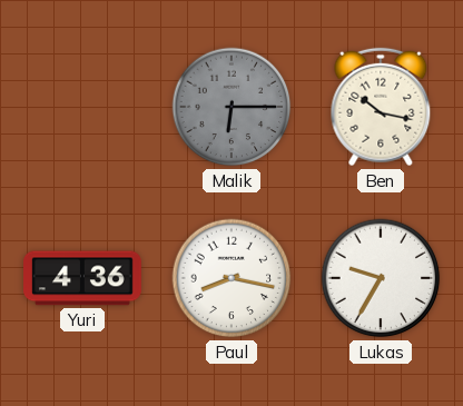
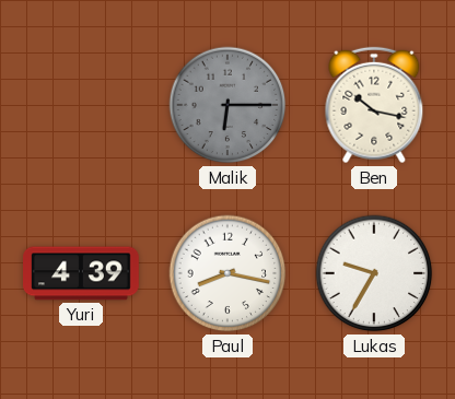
Yuri: 4:36 -> 4:39
